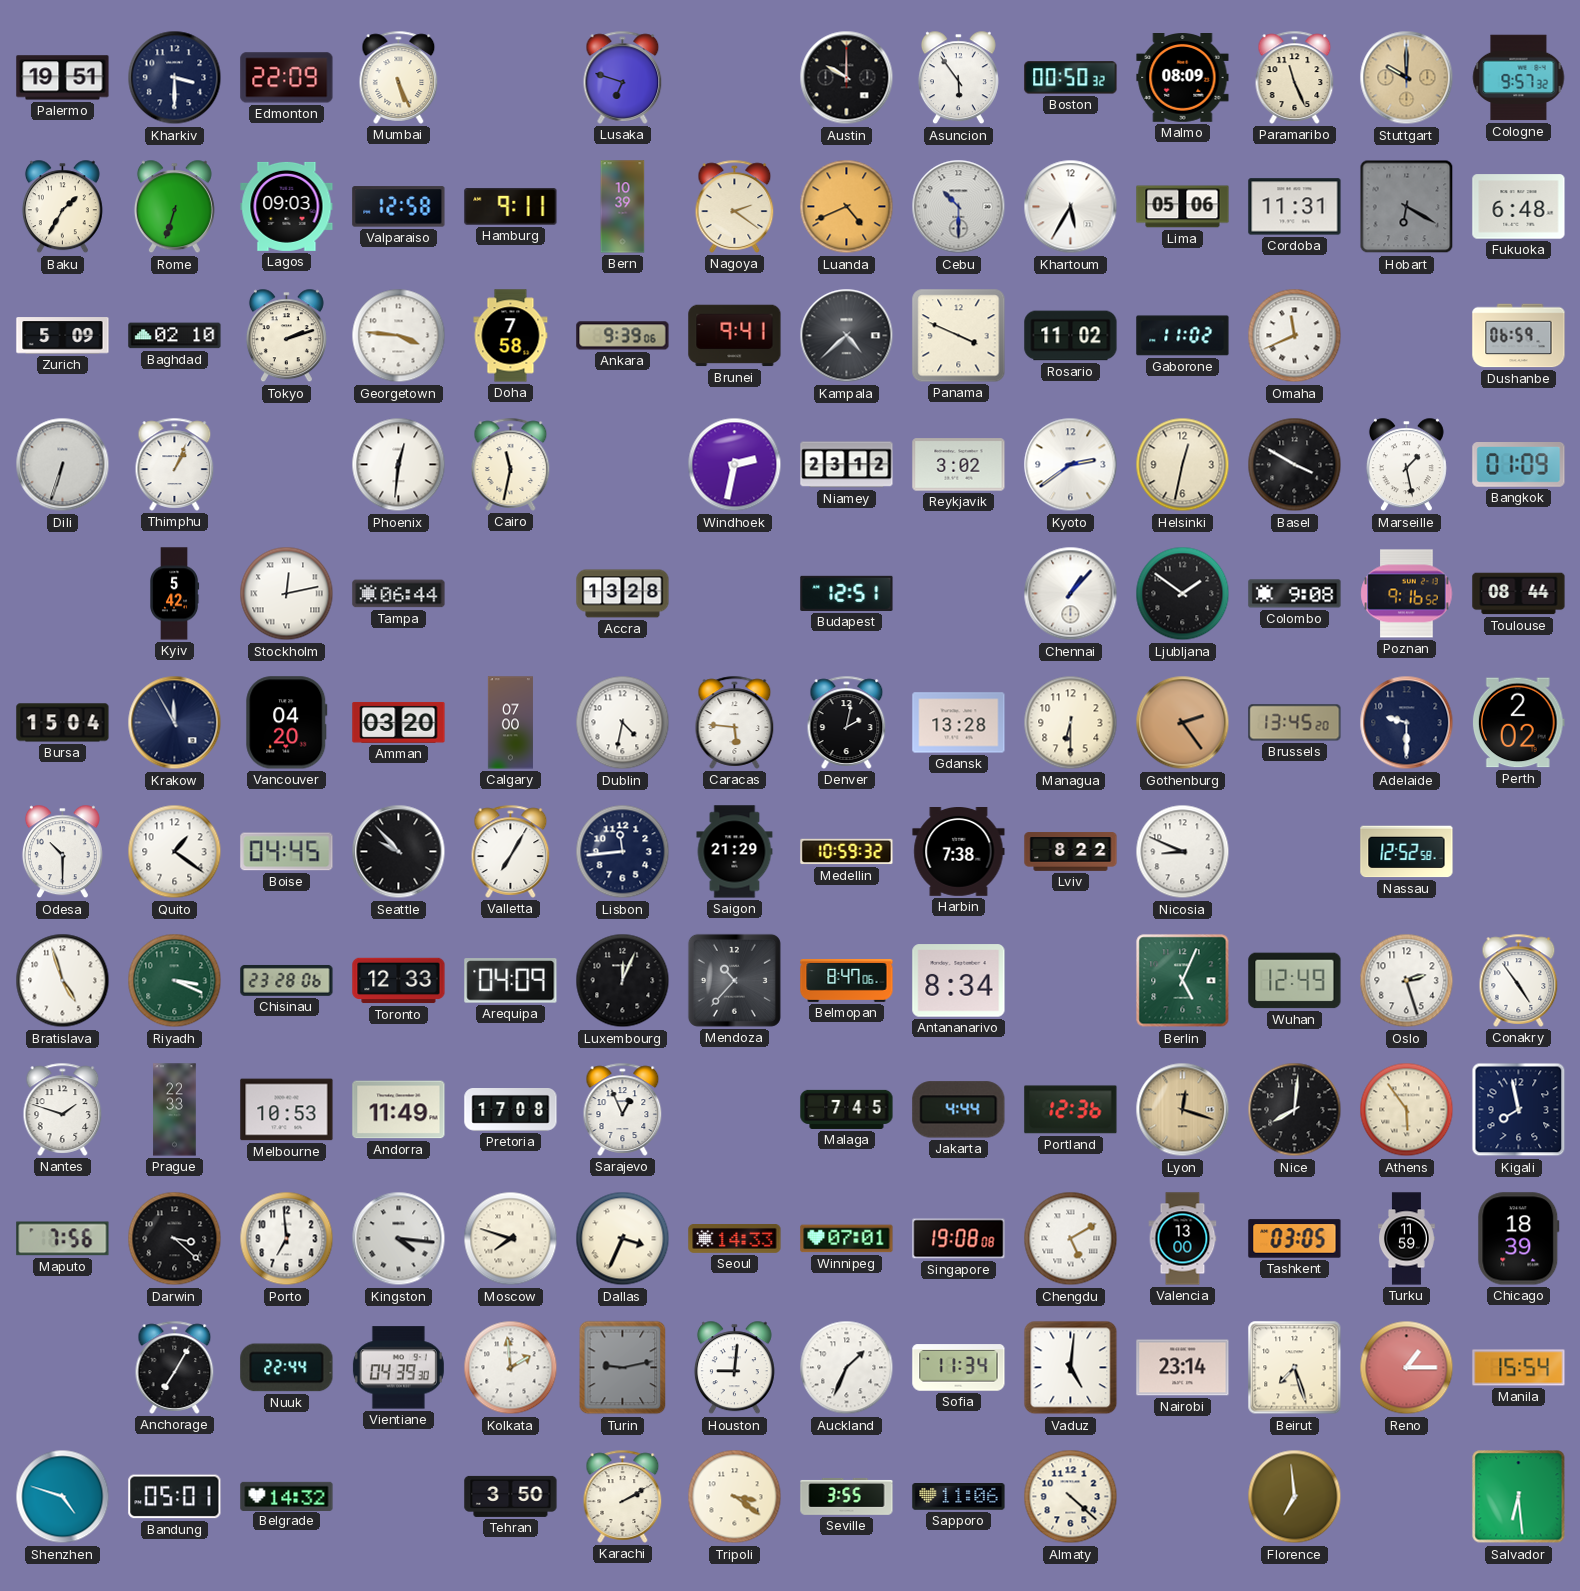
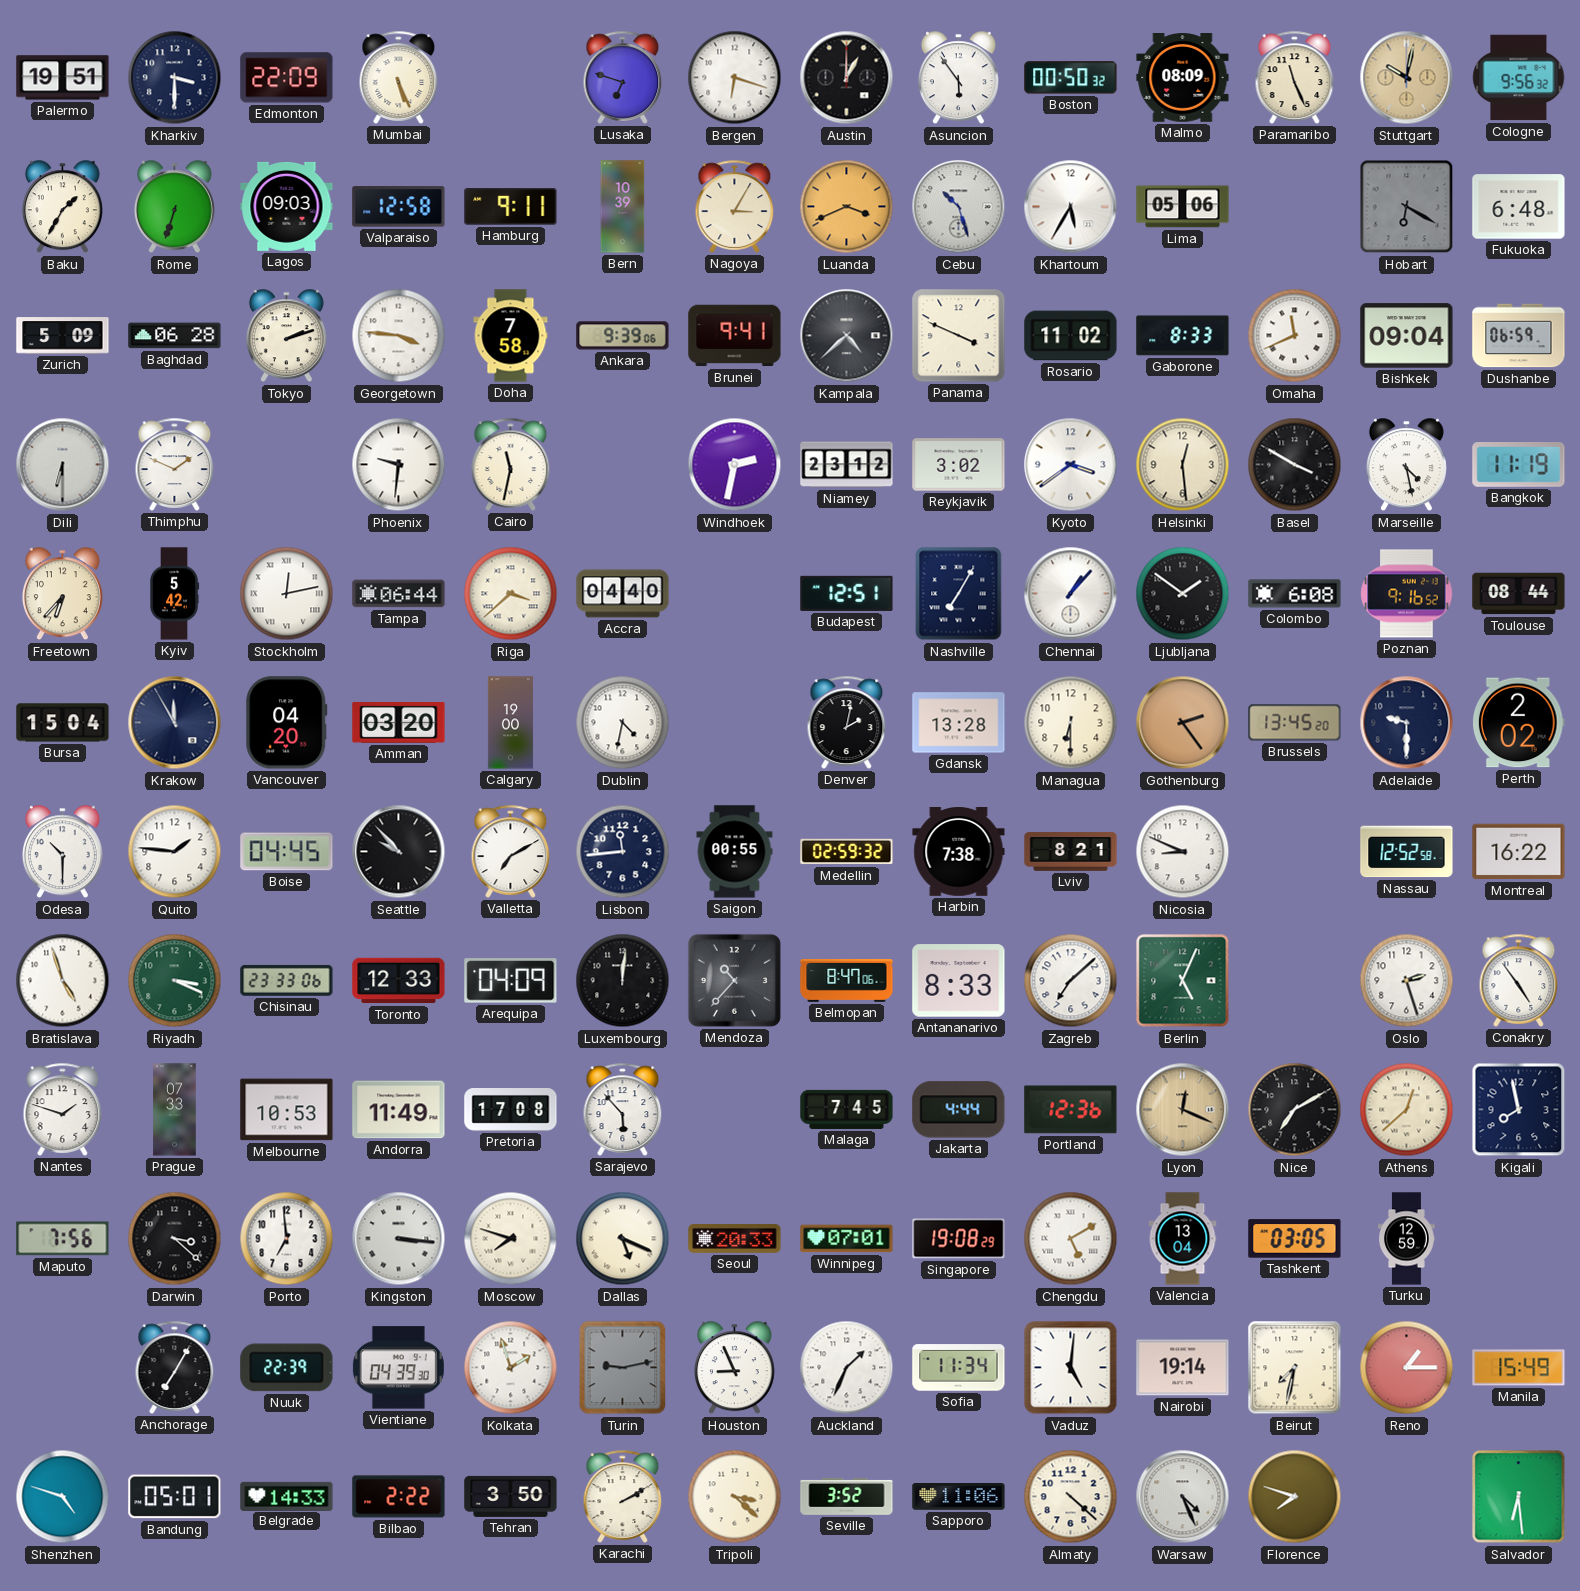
Bergen: none -> 6:18
Austin: 10:00 -> 1:00
Stuttgart: 10:00 -> 10:02
Cologne: 9:57 -> 9:56
Nagoya: 2:21 -> 3:05
Luanda: 4:41 -> 3:41
Cebu: 10:30 -> 10:27
Cordoba: 11:31 -> none
Baghdad: 02:10 -> 06:28
Gaborone: 11:02 -> 8:33
Bishkek: none -> 09:04
Dili: 6:33 -> 6:30
Thimphu: 1:04 -> 1:49
Phoenix: 12:31 -> 9:31
Kyoto: 2:39 -> 3:39
Helsinki: 12:32 -> 12:29
Marseille: 1:28 -> 4:28
Bangkok: 01:09 -> 11:19
Freetown: none -> 6:37
Riga: none -> 3:38
Accra: 13:28 -> 04:40
Nashville: none -> 7:05
Colombo: 9:08 -> 6:08
Calgary: 07:00 -> 19:00
Caracas: 5:46 -> none
Quito: 1:21 -> 1:46
Valletta: 7:05 -> 7:10
Saigon: 21:29 -> 00:55
Medellin: 10:59 -> 02:59
Lviv: 8:22 -> 8:21
Montreal: none -> 16:22
Chisinau: 23:28 -> 23:33
Luxembourg: 12:04 -> 12:01
Antananarivo: 8:34 -> 8:33
Zagreb: none -> 7:08
Wuhan: 12:49 -> none
Prague: 22:33 -> 07:33
Sarajevo: 12:56 -> 5:53
Lyon: 12:18 -> 12:19
Nice: 8:01 -> 7:10
Athens: 5:54 -> 12:38
Kingston: 4:16 -> 3:16
Dallas: 3:34 -> 5:19
Seoul: 14:33 -> 20:33
Singapore: 19:08:08 -> 19:08:29
Valencia: 13:00 -> 13:04
Turku: 11:59 -> 12:59
Chicago: 18:39 -> none
Nuuk: 22:44 -> 22:39
Kolkata: 1:59 -> 1:57
Houston: 9:01 -> 8:56
Nairobi: 23:14 -> 19:14
Beirut: 7:27 -> 7:32
Manila: 15:54 -> 15:49
Belgrade: 14:32 -> 14:33
Bilbao: none -> 2:22
Tripoli: 3:21 -> 3:22
Seville: 3:55 -> 3:52
Warsaw: none -> 4:26
Florence: 6:59 -> 7:48
